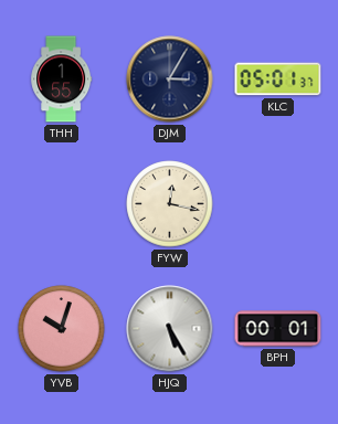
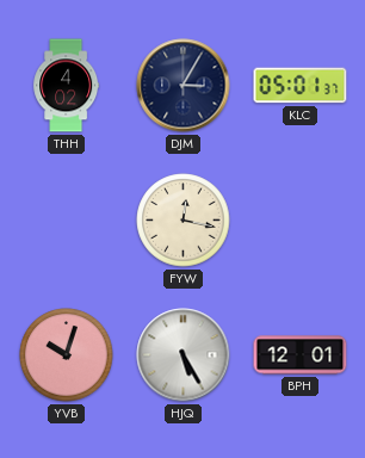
THH: 1:55 -> 4:02
BPH: 00:01 -> 12:01
